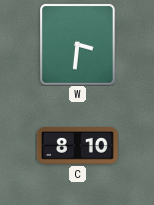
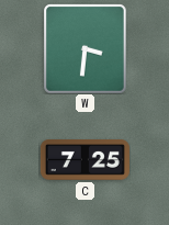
C: 8:10 -> 7:25
